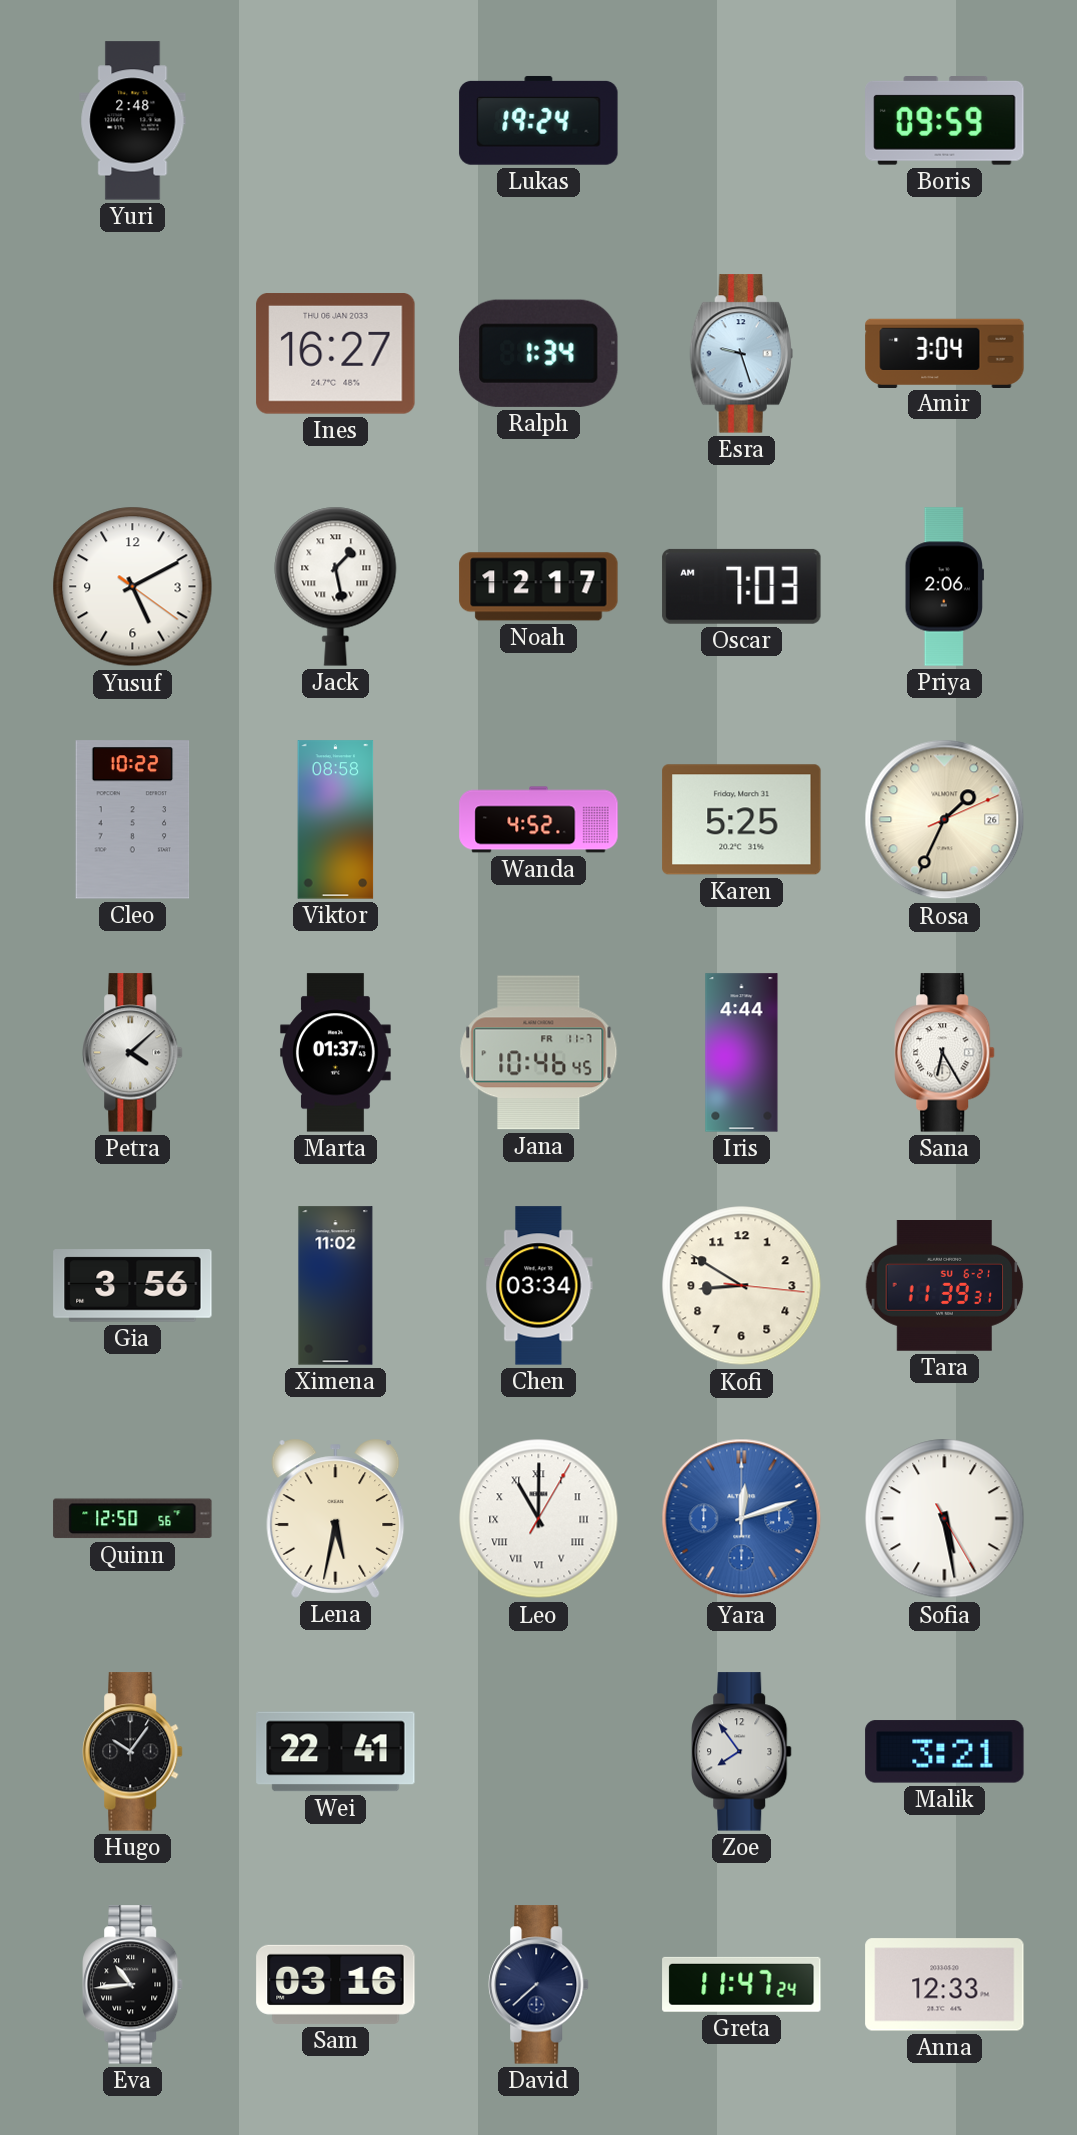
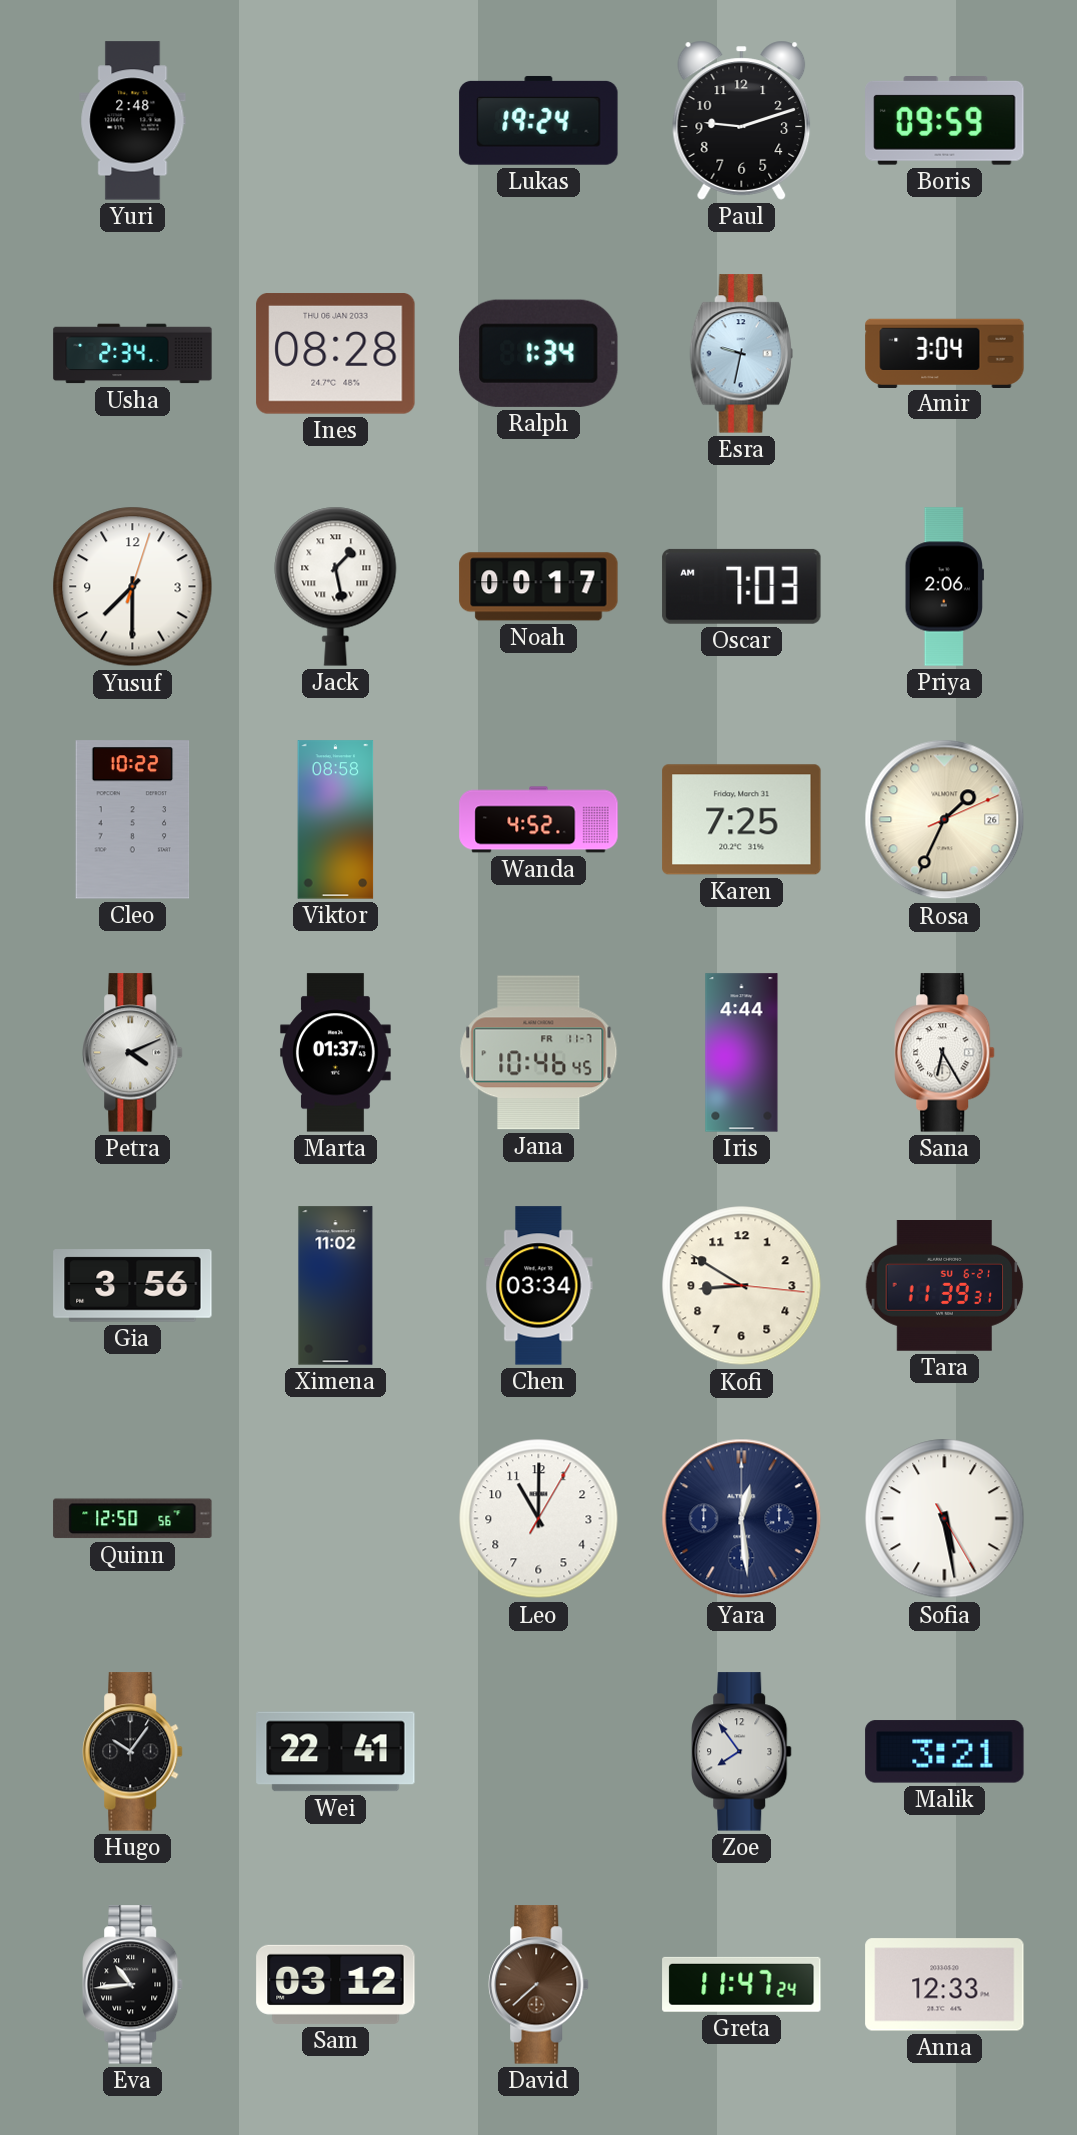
Paul: none -> 9:12
Usha: none -> 2:34
Ines: 16:27 -> 08:28
Esra: 9:27 -> 9:32
Yusuf: 5:10 -> 7:30
Noah: 12:17 -> 00:17
Karen: 5:25 -> 7:25
Petra: 4:08 -> 4:11
Lena: 5:32 -> none
Leo numerals: Roman -> Arabic
Yara: 12:12 -> 12:29
Yara dial: blue -> navy
Sam: 03:16 -> 03:12
David dial: navy -> brown
